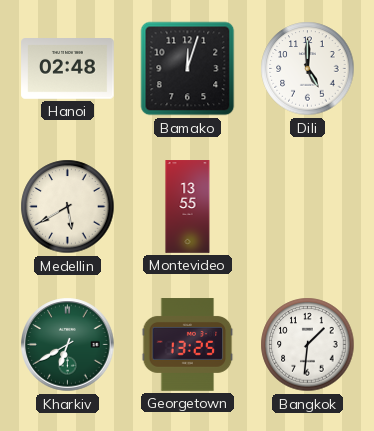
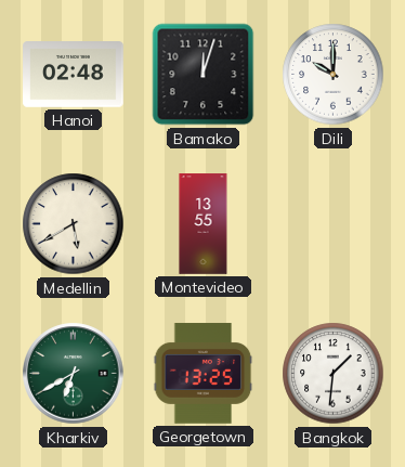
Dili: 5:00 -> 10:00
